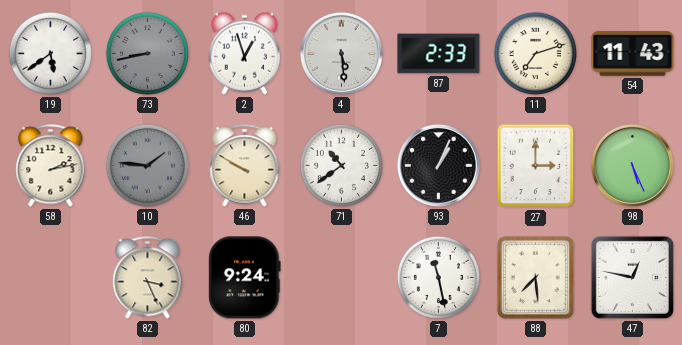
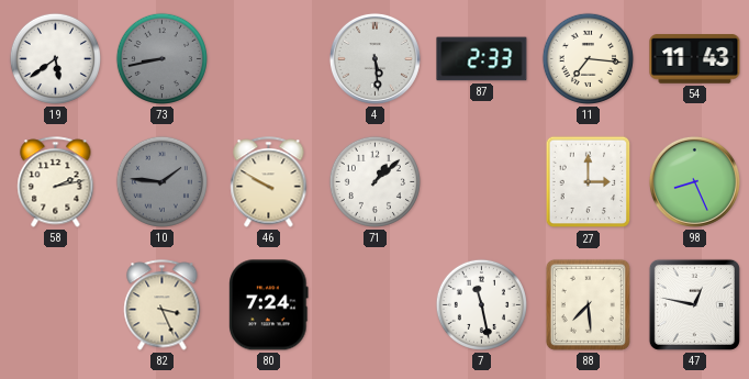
2: 12:57 -> none
11: 7:12 -> 7:16
71: 10:39 -> 1:08
93: 1:04 -> none
98: 5:26 -> 8:26
80: 9:24 -> 7:24
